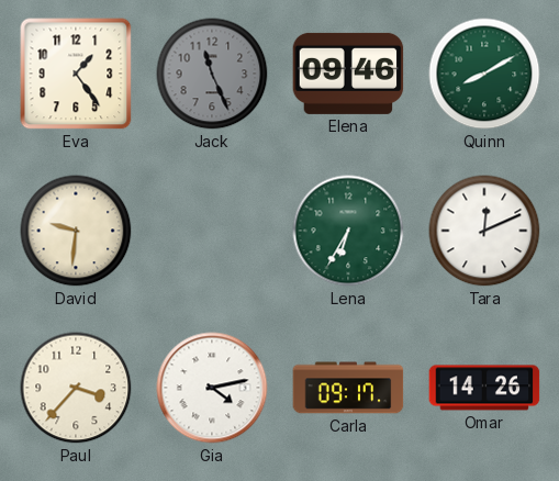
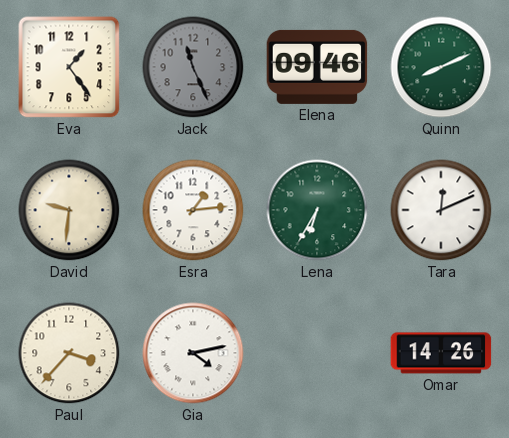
Quinn: 8:10 -> 8:11
Esra: none -> 1:14
Carla: 09:17 -> none
